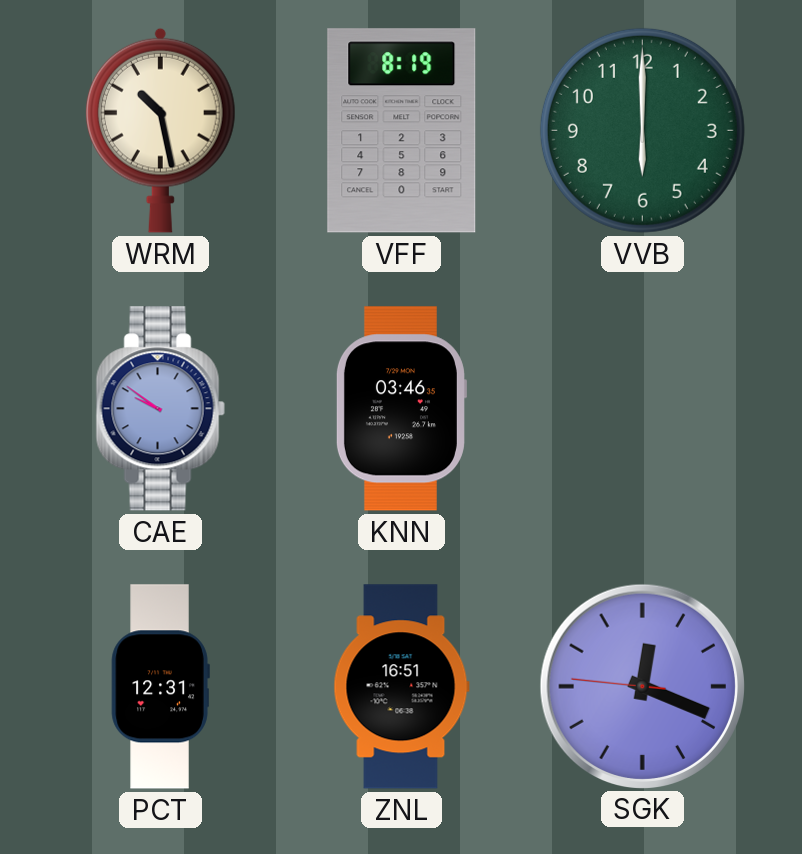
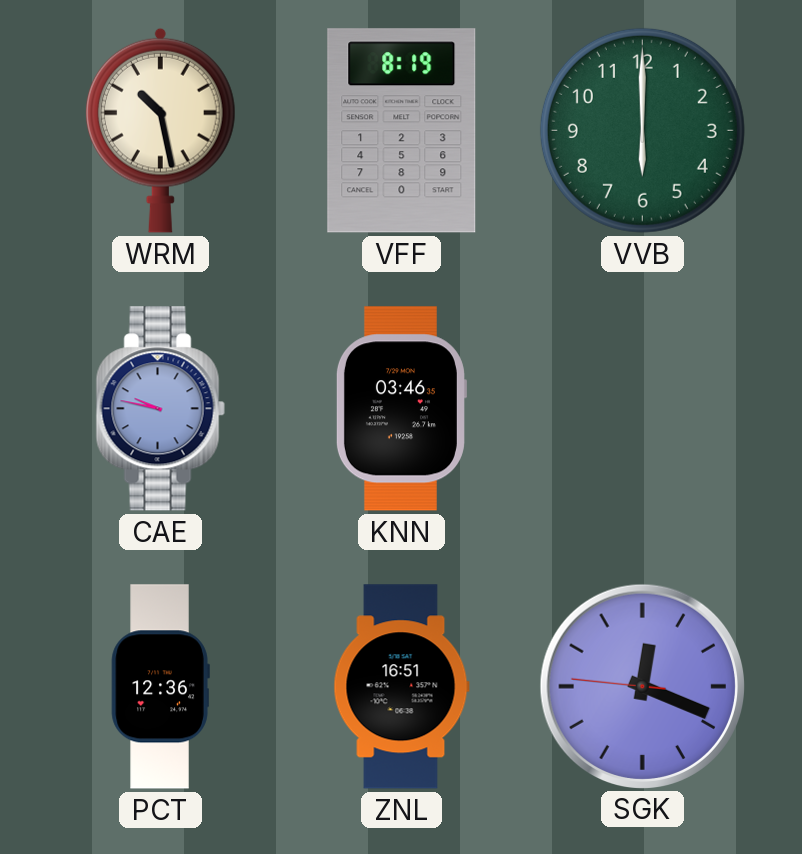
CAE: 9:51 -> 9:47
PCT: 12:31 -> 12:36
